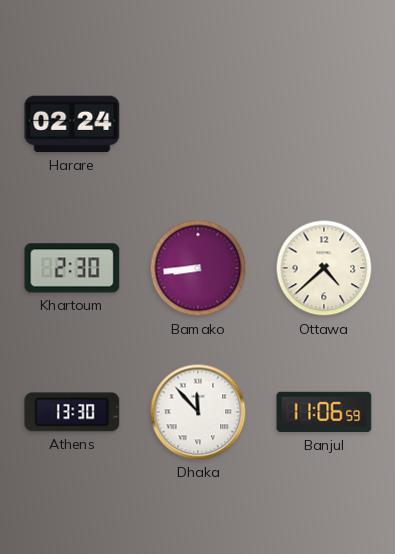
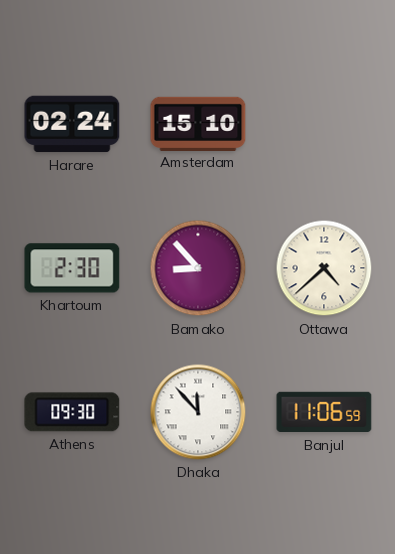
Amsterdam: none -> 15:10
Bamako: 8:44 -> 8:53
Athens: 13:30 -> 09:30
